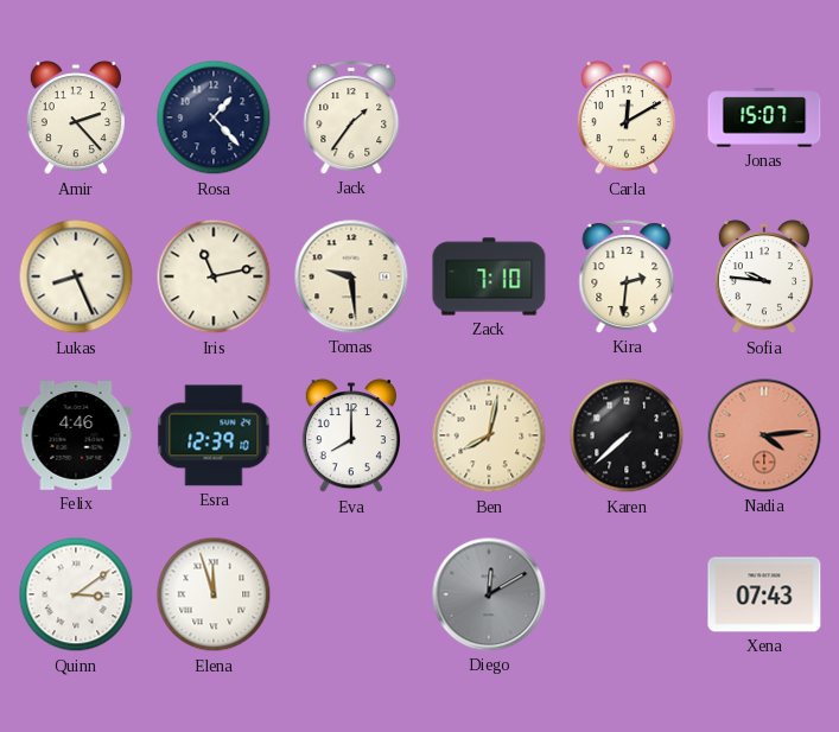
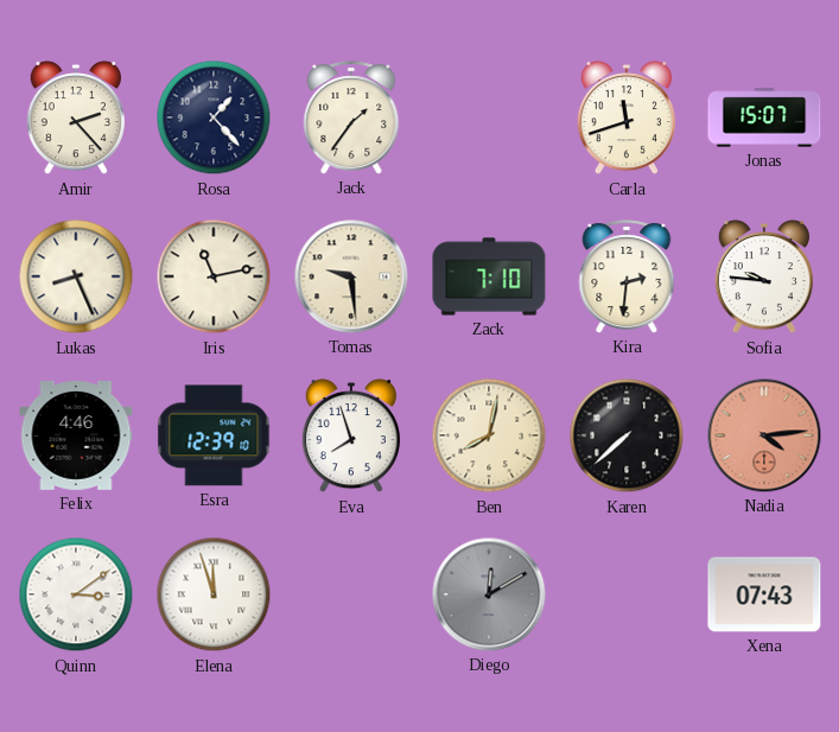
Carla: 12:10 -> 11:42
Eva: 8:00 -> 7:57
